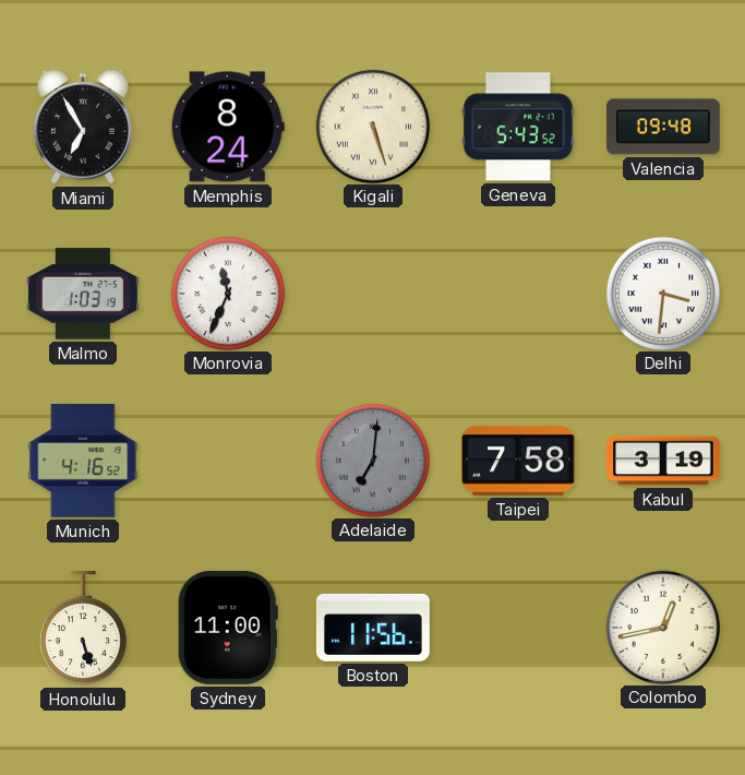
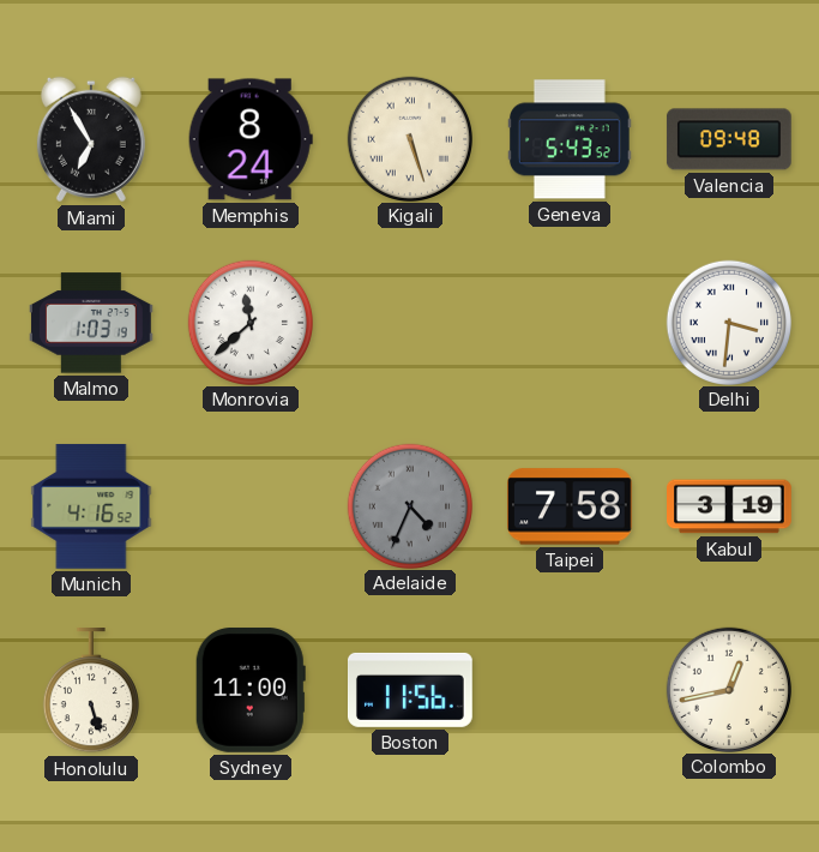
Monrovia: 11:34 -> 11:38
Adelaide: 7:01 -> 4:34
